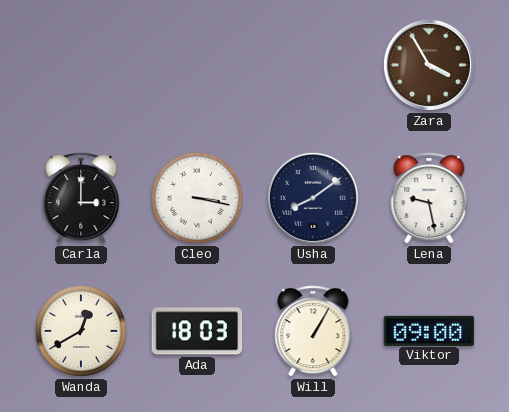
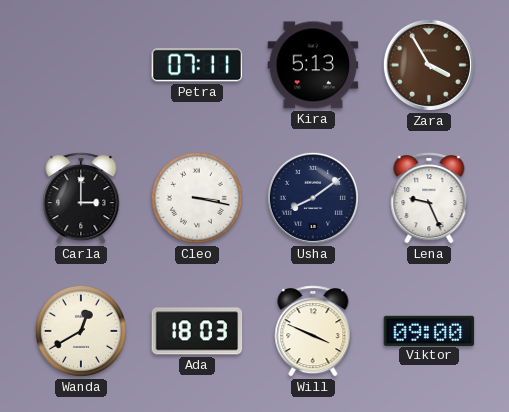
Petra: none -> 07:11
Kira: none -> 5:13
Lena: 9:28 -> 9:26
Will: 1:05 -> 3:49
